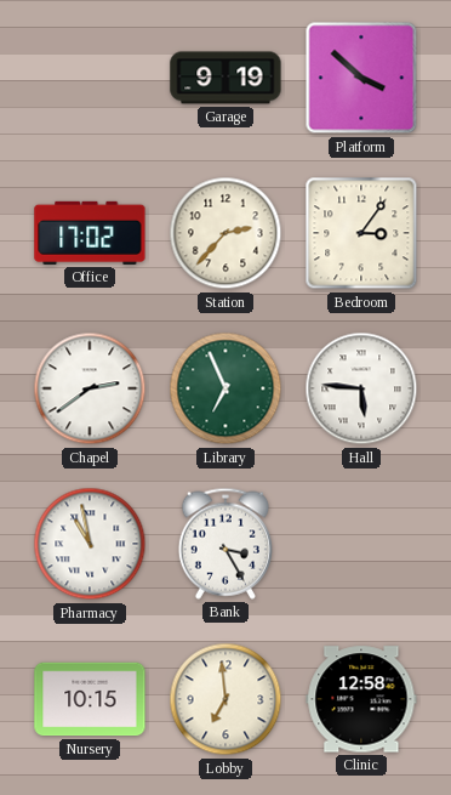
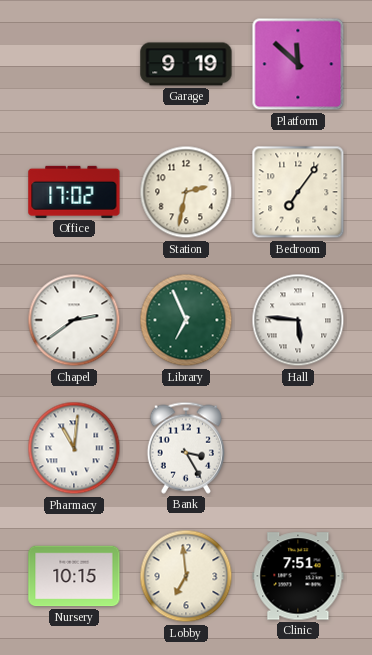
Platform: 3:52 -> 11:52
Station: 2:37 -> 2:32
Bedroom: 3:06 -> 7:06
Pharmacy: 10:58 -> 11:01
Clinic: 12:58 -> 7:51
